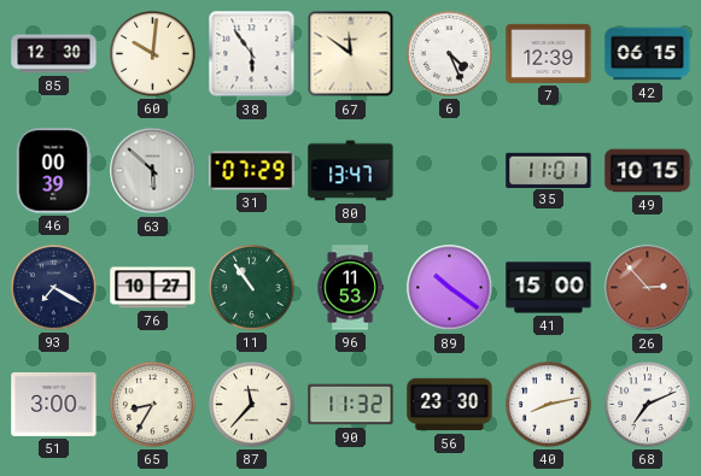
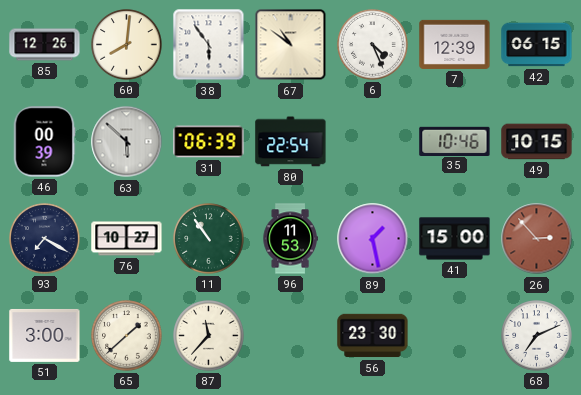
85: 12:30 -> 12:26
60: 10:01 -> 8:01
67: 11:51 -> 10:51
31: 07:29 -> 06:39
80: 13:47 -> 22:54
35: 11:01 -> 10:46
89: 10:21 -> 1:28
65: 8:35 -> 1:38
90: 11:32 -> none
40: 8:13 -> none
